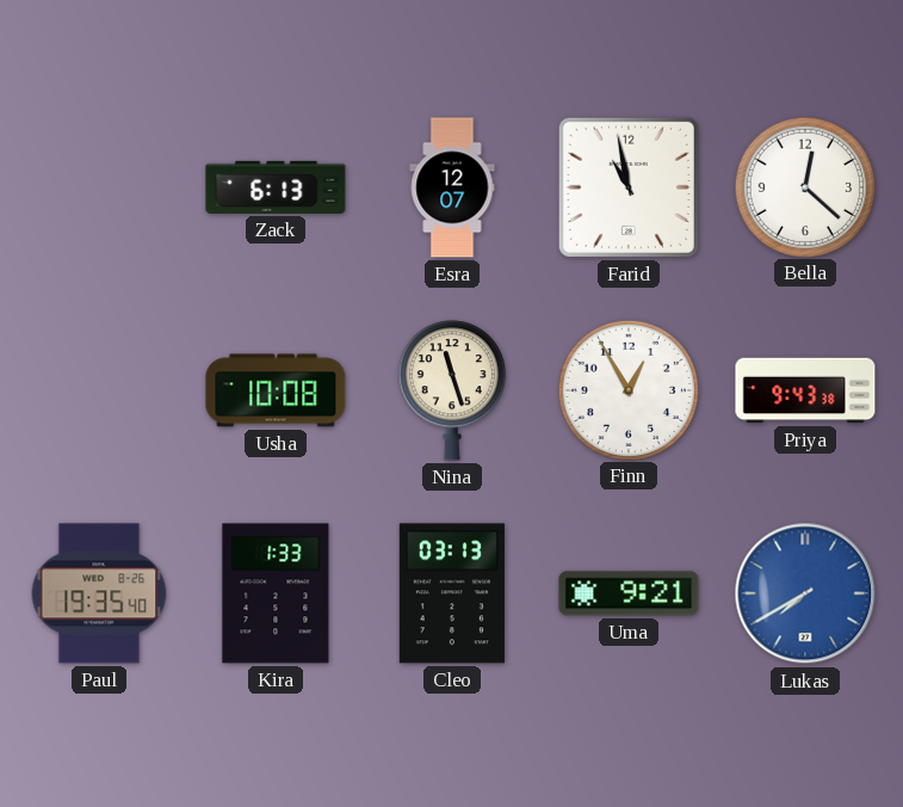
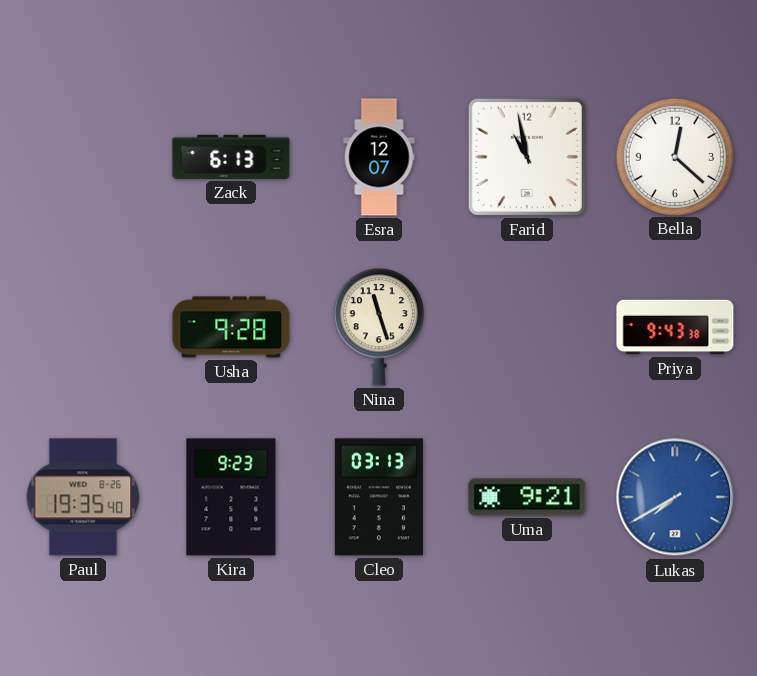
Usha: 10:08 -> 9:28
Finn: 12:55 -> none
Kira: 1:33 -> 9:23
